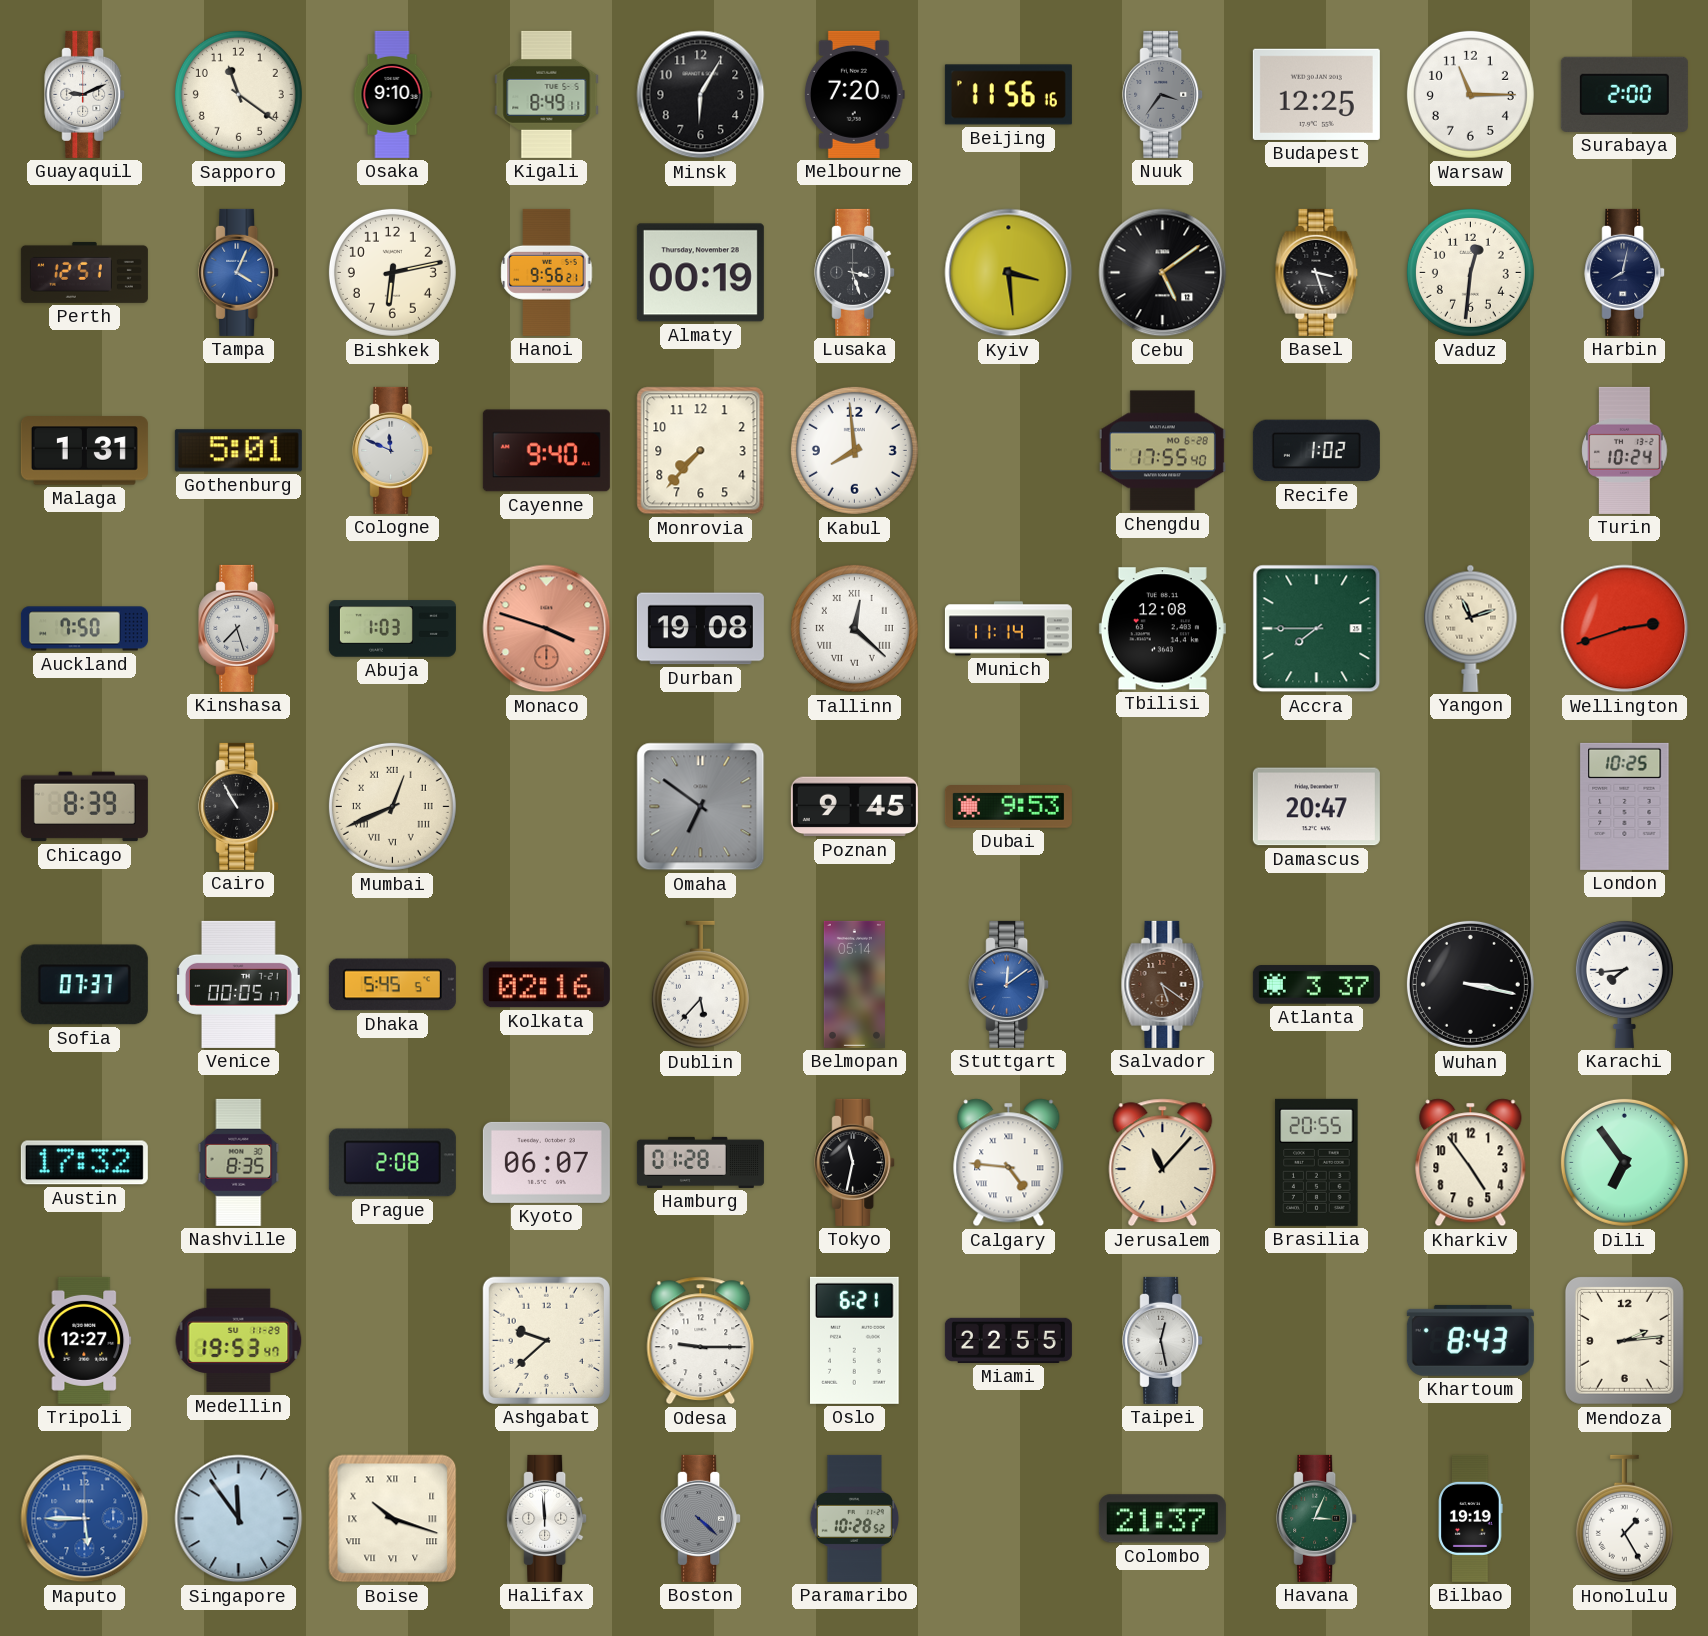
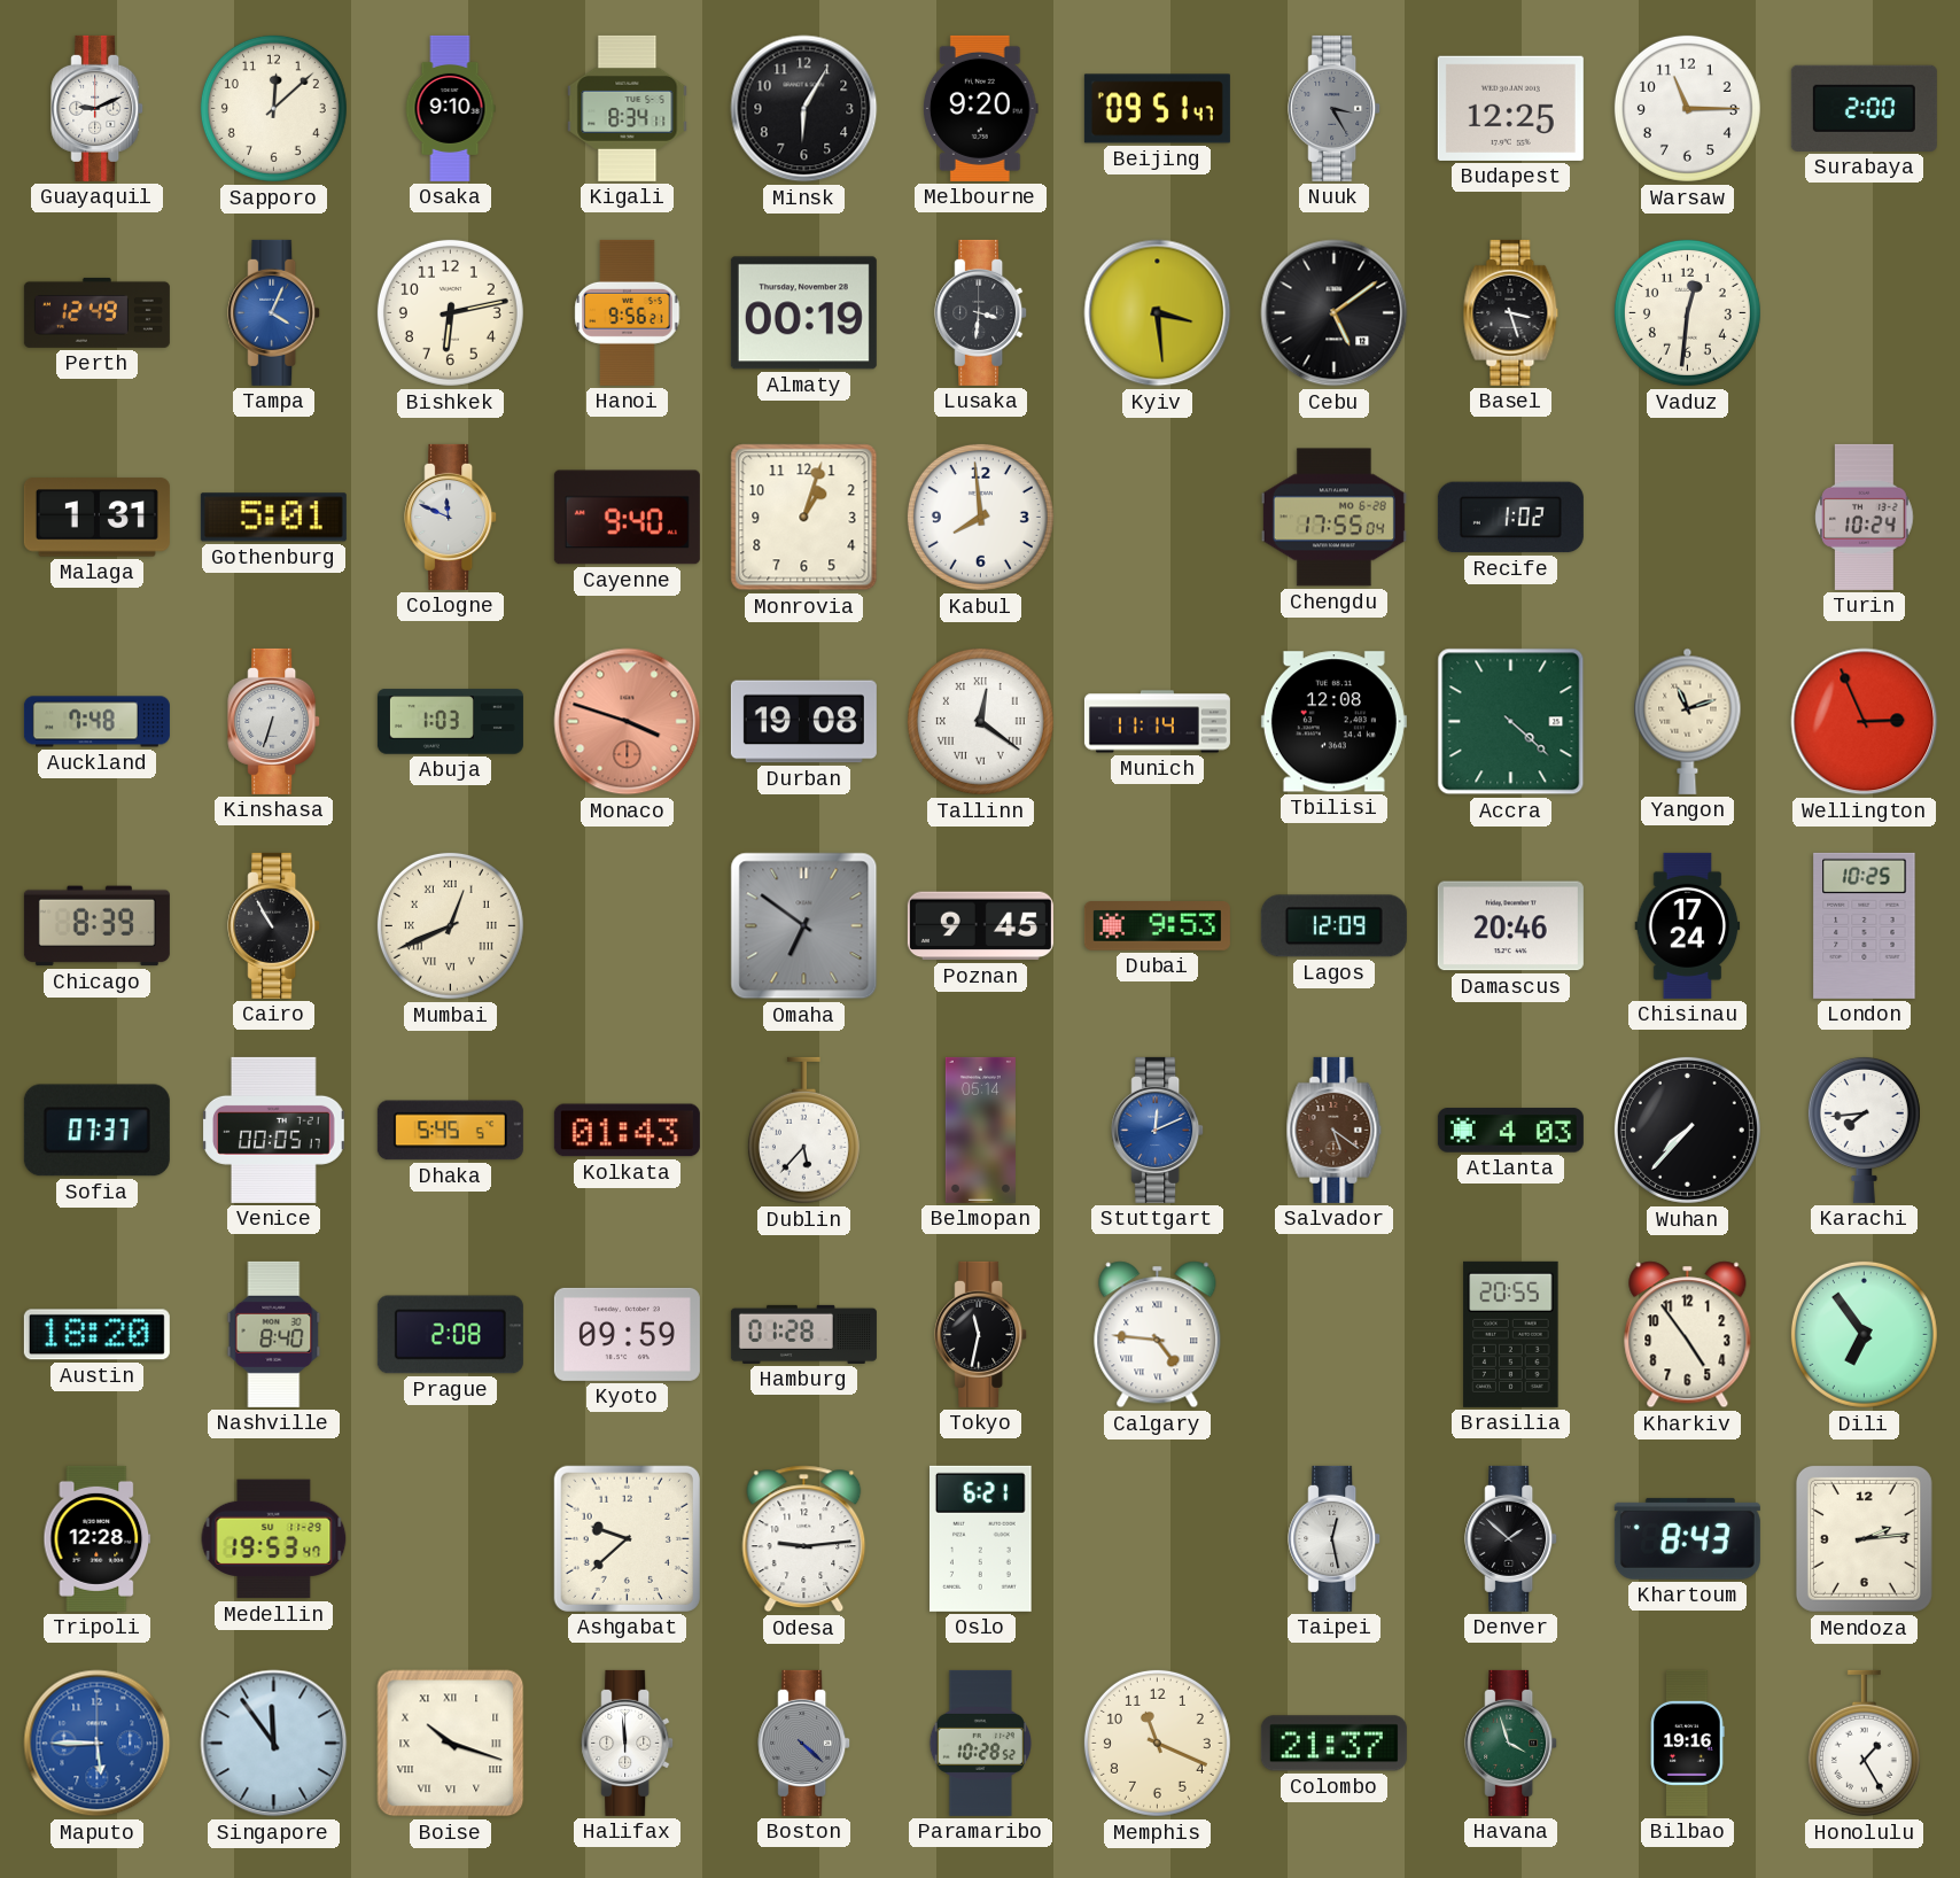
Sapporo: 11:21 -> 12:08
Kigali: 8:49 -> 8:34
Melbourne: 7:20 -> 9:20
Beijing: 11:56 -> 09:51
Nuuk: 3:36 -> 3:25
Perth: 12:51 -> 12:49
Lusaka: 3:27 -> 3:31
Harbin: 8:02 -> none
Monrovia: 7:37 -> 1:03
Chengdu: 17:55:40 -> 17:55:04
Auckland: 7:50 -> 7:48
Kinshasa: 7:27 -> 6:33
Tallinn: 12:22 -> 12:21
Accra: 7:45 -> 4:22
Wellington: 2:42 -> 2:56
Lagos: none -> 12:09
Damascus: 20:47 -> 20:46
Chisinau: none -> 17:24
Kolkata: 02:16 -> 01:43
Stuttgart: 12:09 -> 12:11
Atlanta: 3:37 -> 4:03
Wuhan: 3:17 -> 7:37
Austin: 17:32 -> 18:20
Nashville: 8:35 -> 8:40
Kyoto: 06:07 -> 09:59
Jerusalem: 11:07 -> none
Tripoli: 12:27 -> 12:28
Odesa: 9:15 -> 9:14
Miami: 22:55 -> none
Denver: none -> 1:52
Memphis: none -> 11:19
Havana: 3:04 -> 3:57
Bilbao: 19:19 -> 19:16
